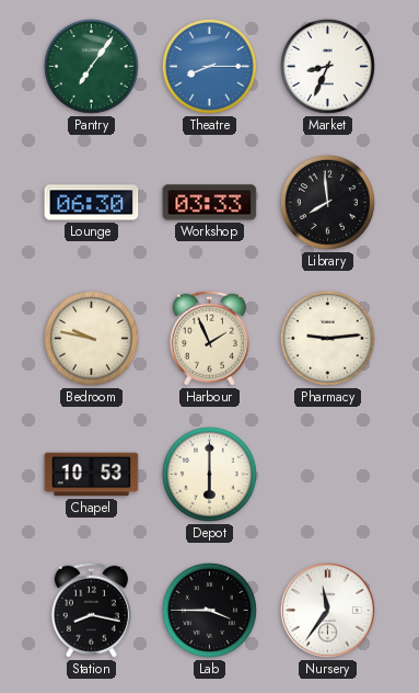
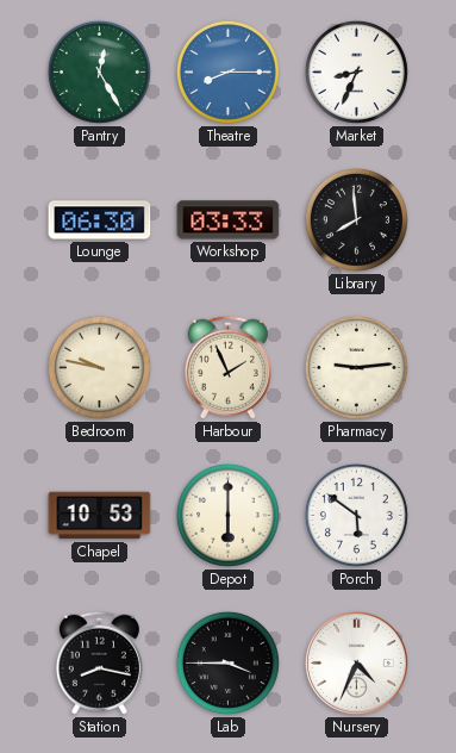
Pantry: 7:06 -> 12:25
Porch: none -> 5:51
Nursery: 11:36 -> 4:34
